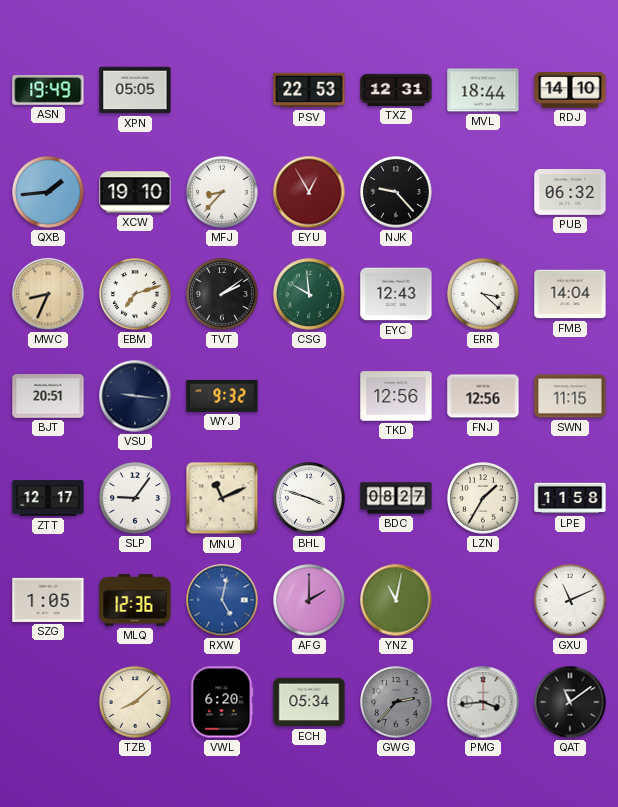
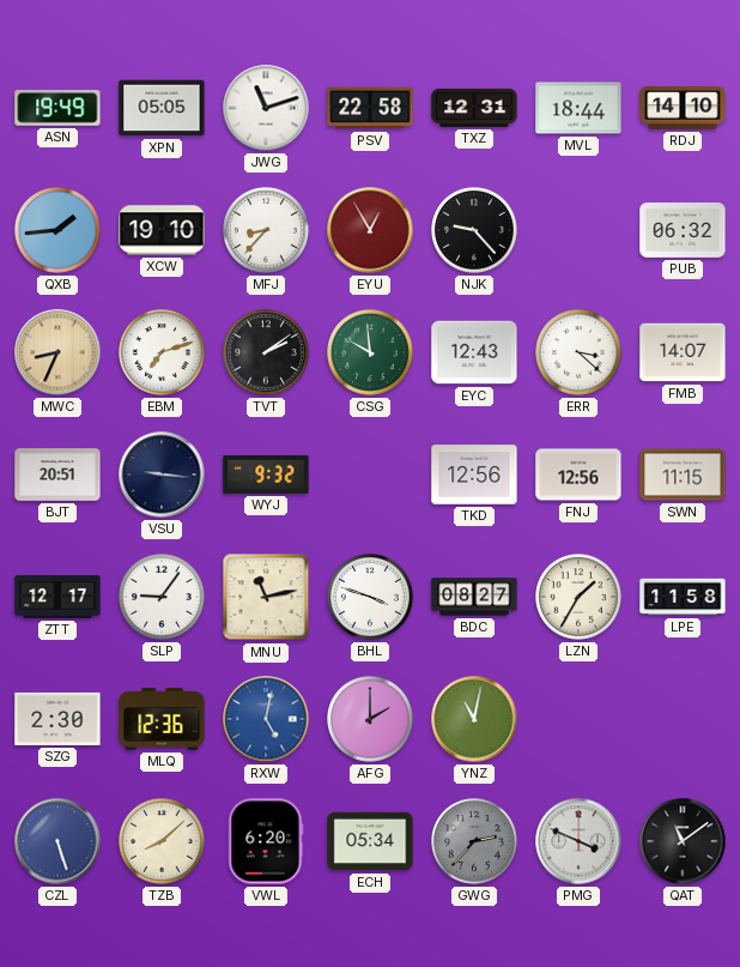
JWG: none -> 11:12
PSV: 22:53 -> 22:58
FMB: 14:04 -> 14:07
MNU: 11:11 -> 11:13
SZG: 1:05 -> 2:30
GXU: 11:11 -> none
CZL: none -> 5:27
PMG: 3:44 -> 3:49
